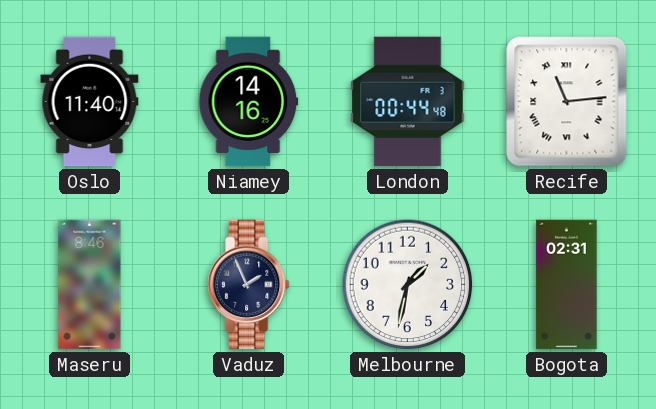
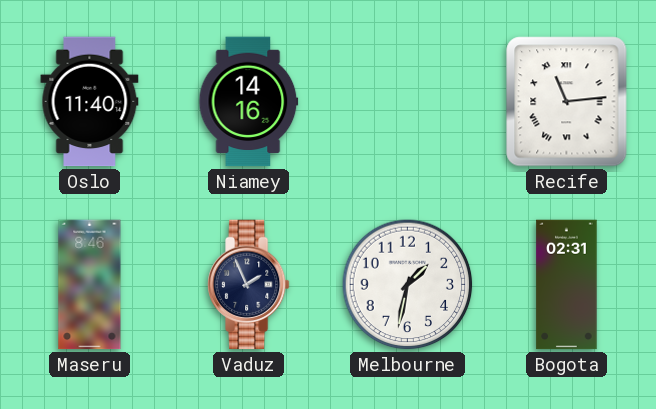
London: 00:44 -> none
